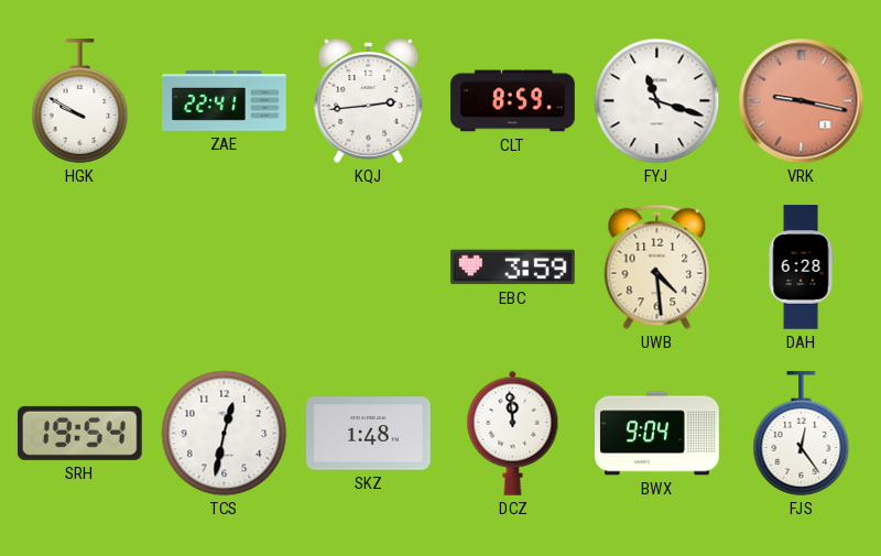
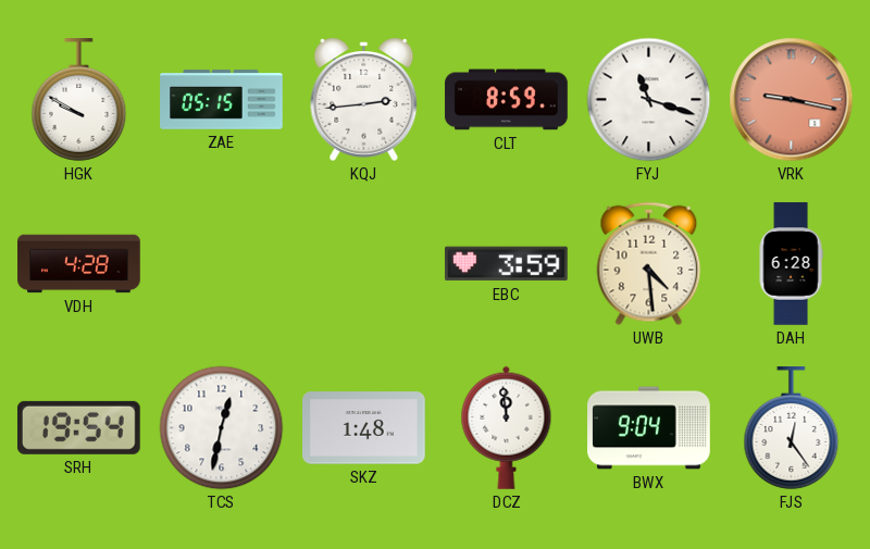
ZAE: 22:41 -> 05:15
VDH: none -> 4:28
